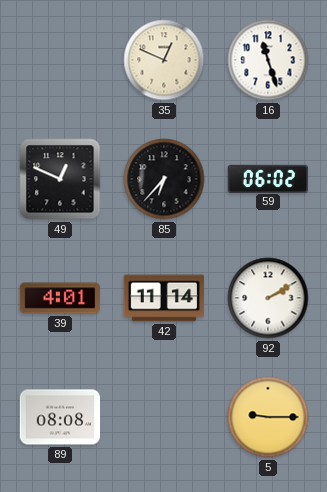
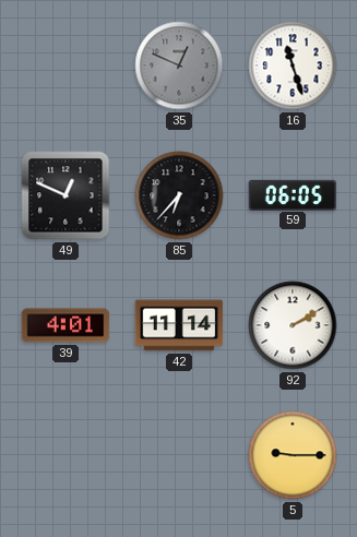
35 dial: cream -> grey
59: 06:02 -> 06:05
89: 08:08 -> none
